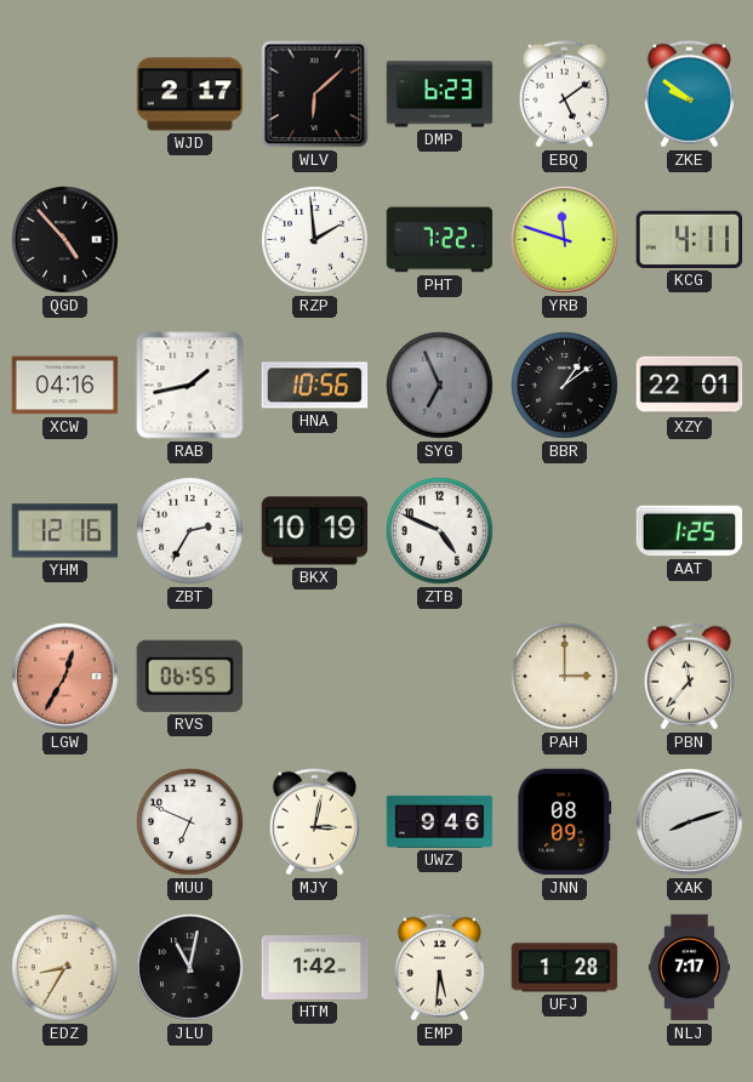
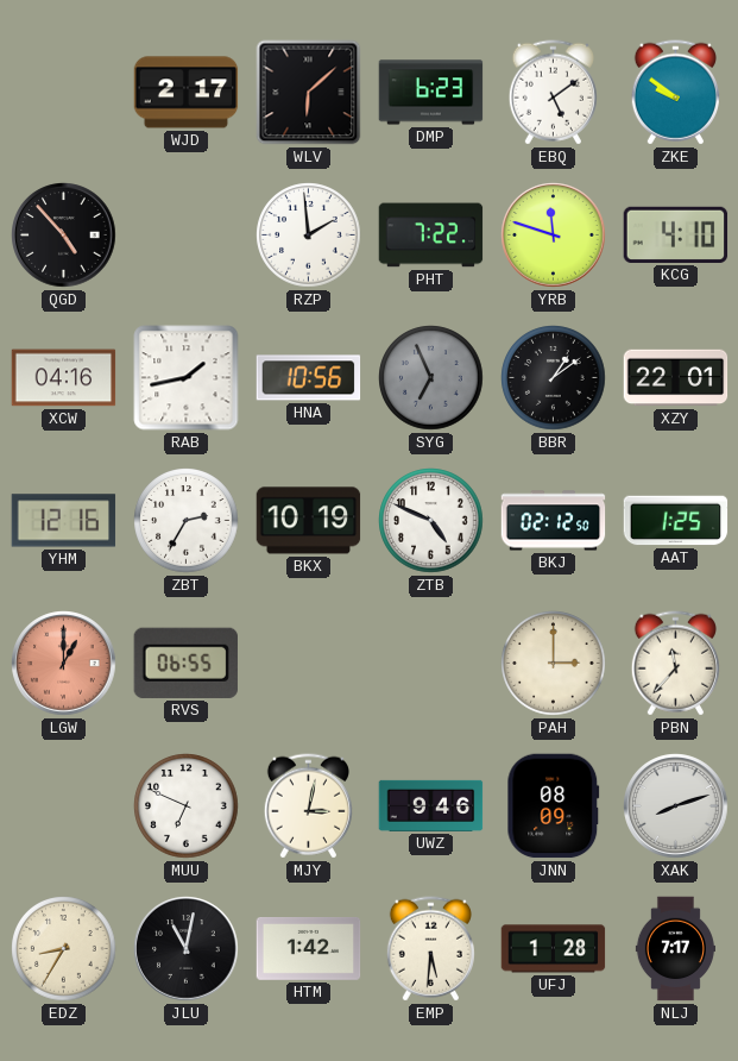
KCG: 4:11 -> 4:10
BKJ: none -> 02:12
LGW: 12:35 -> 1:00
